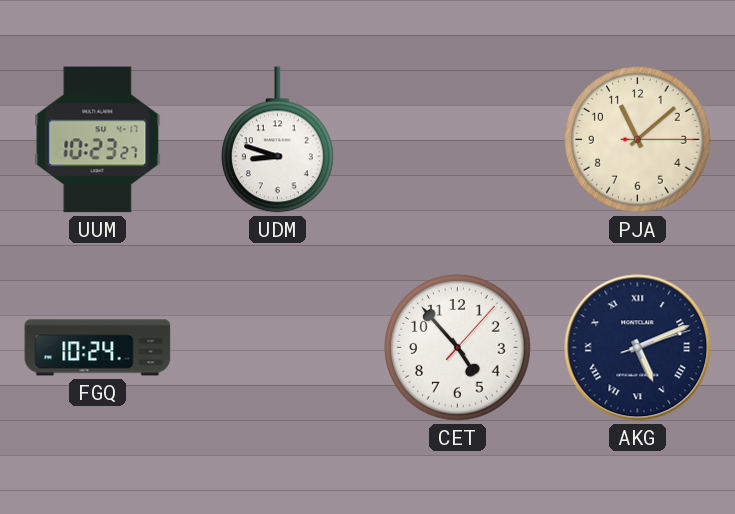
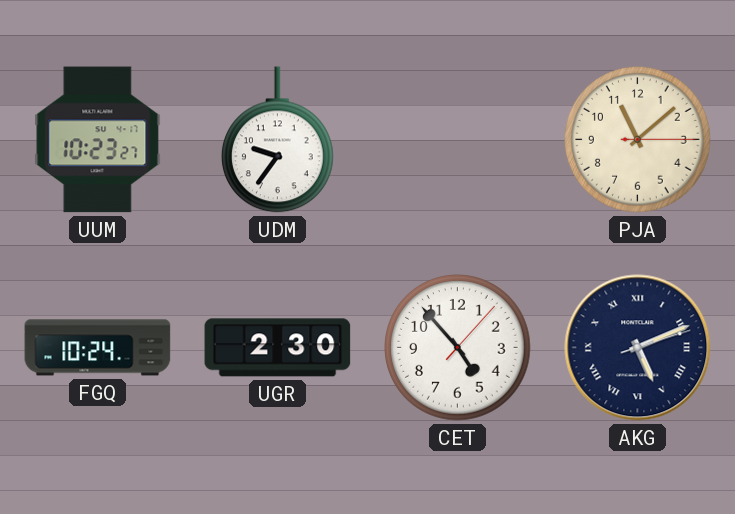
UDM: 8:48 -> 9:36
UGR: none -> 2:30
